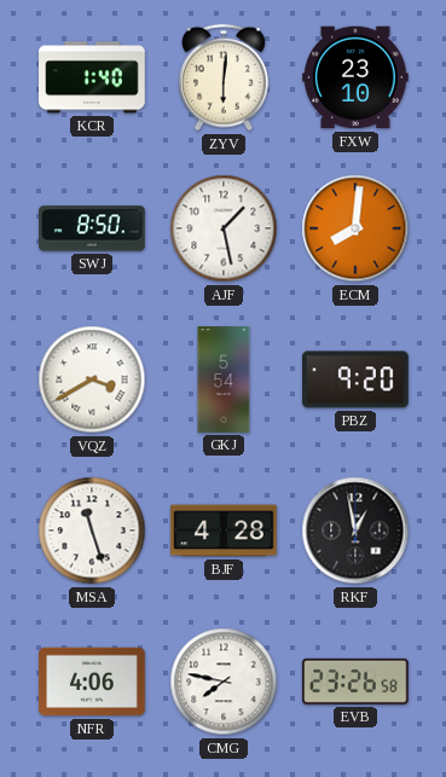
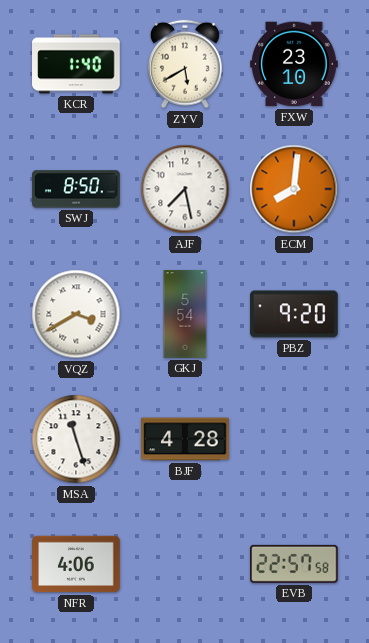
ZYV: 6:01 -> 5:40
AJF: 1:28 -> 7:28
RKF: 12:58 -> none
CMG: 7:47 -> none
EVB: 23:26 -> 22:57
